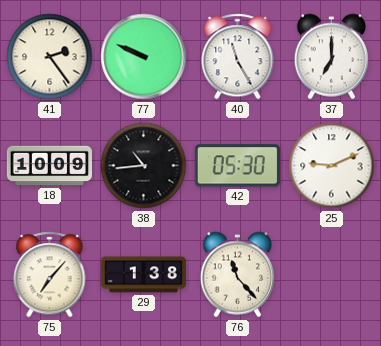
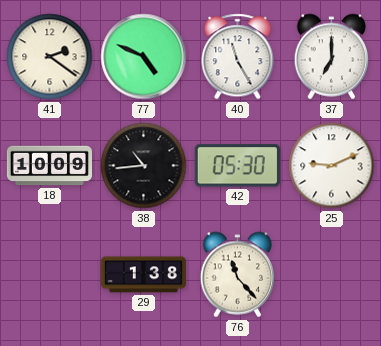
41: 2:24 -> 2:21
77: 9:49 -> 4:49
75: 7:07 -> none
